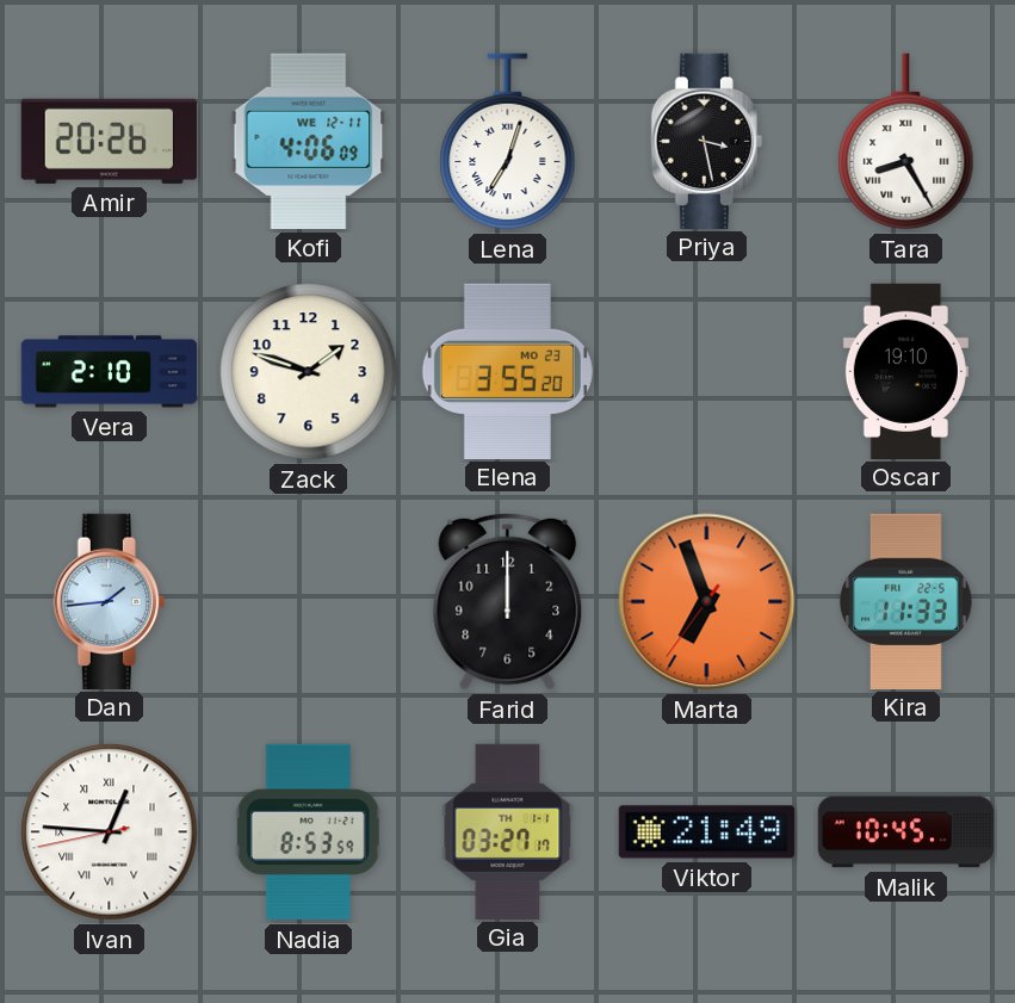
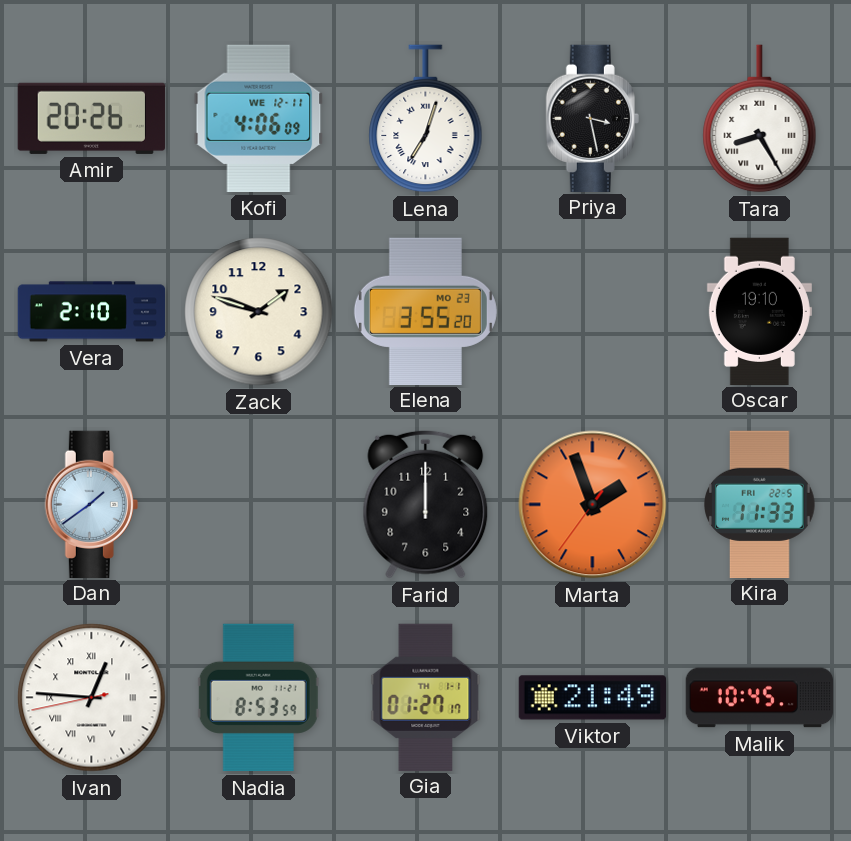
Dan: 1:44 -> 1:39
Marta: 6:56 -> 1:56
Gia: 03:27 -> 01:27
